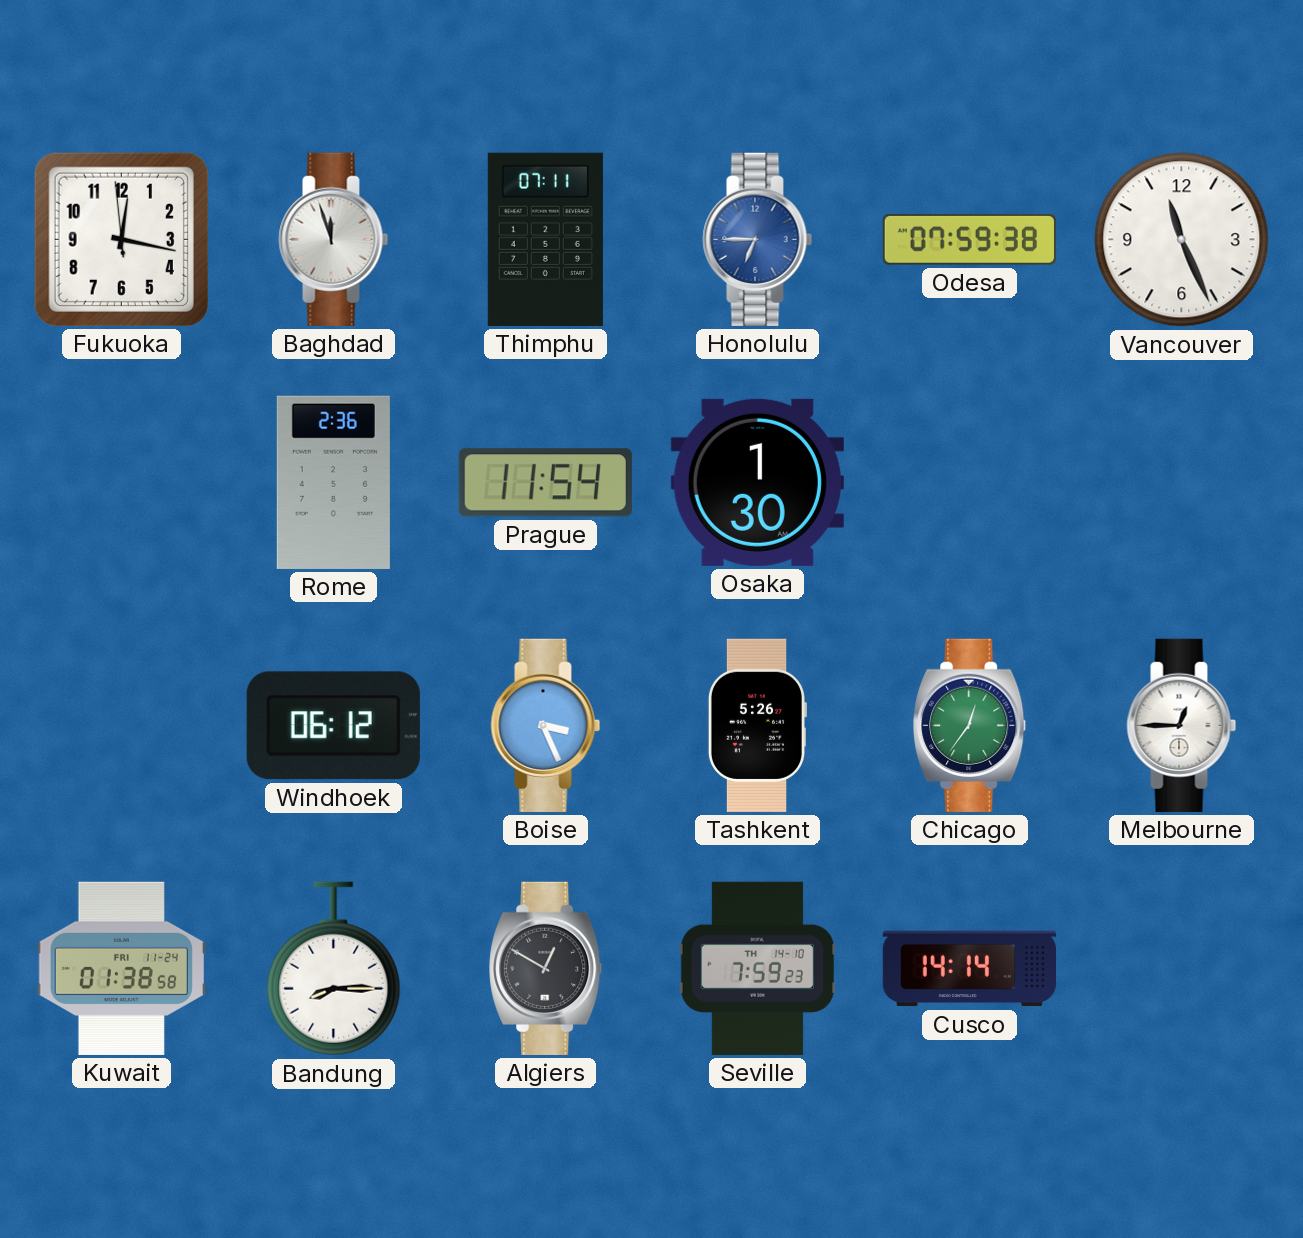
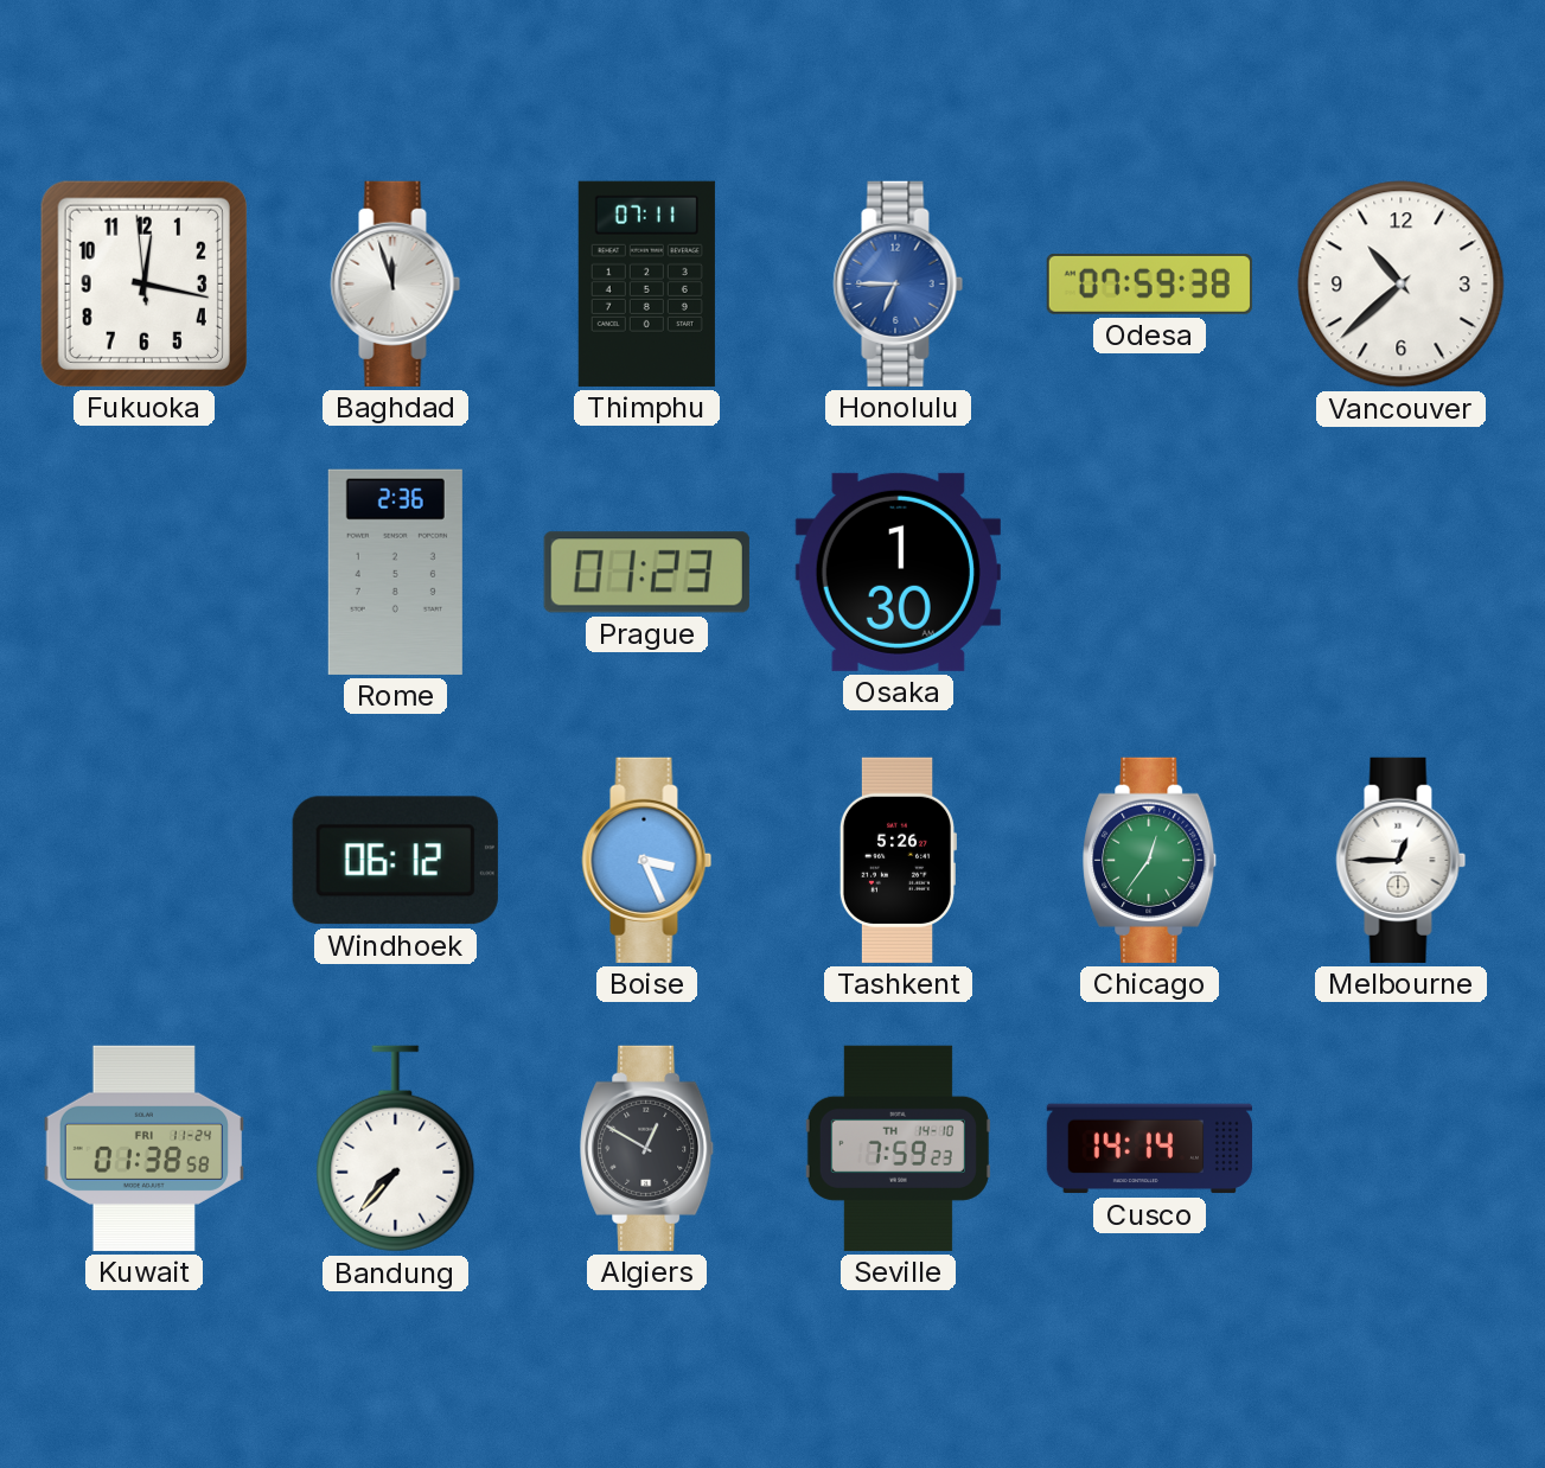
Vancouver: 11:26 -> 10:38
Prague: 11:54 -> 01:23
Bandung: 8:15 -> 7:37
